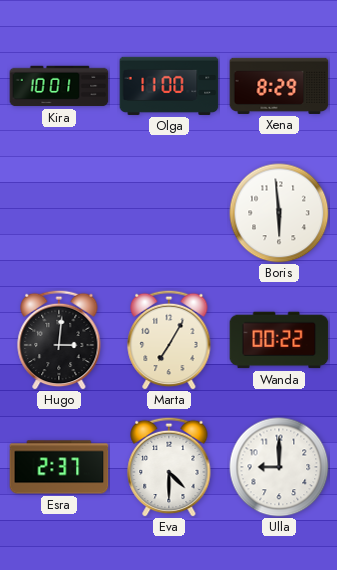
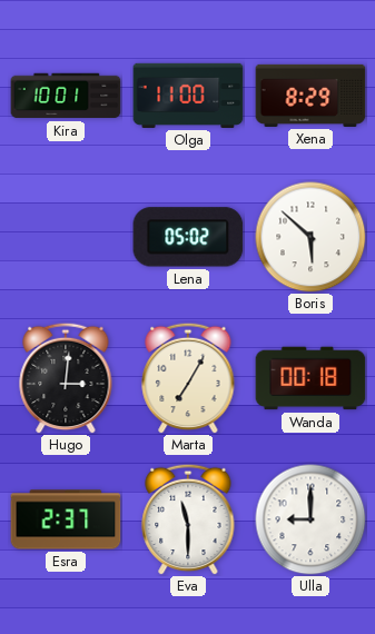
Lena: none -> 05:02
Boris: 5:59 -> 5:52
Wanda: 00:22 -> 00:18
Eva: 4:30 -> 11:30
